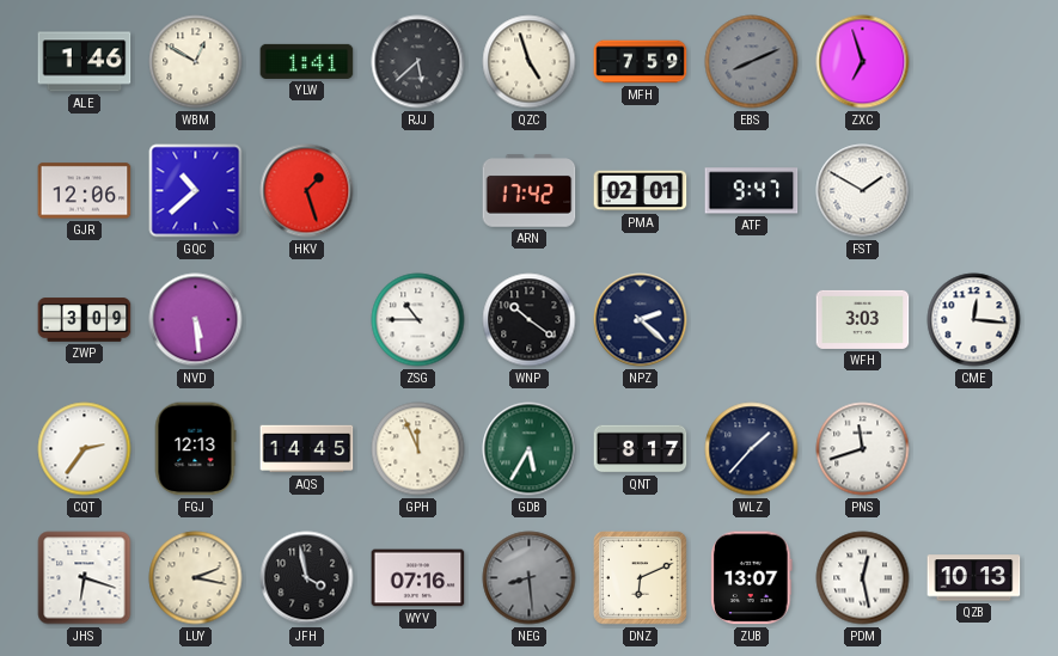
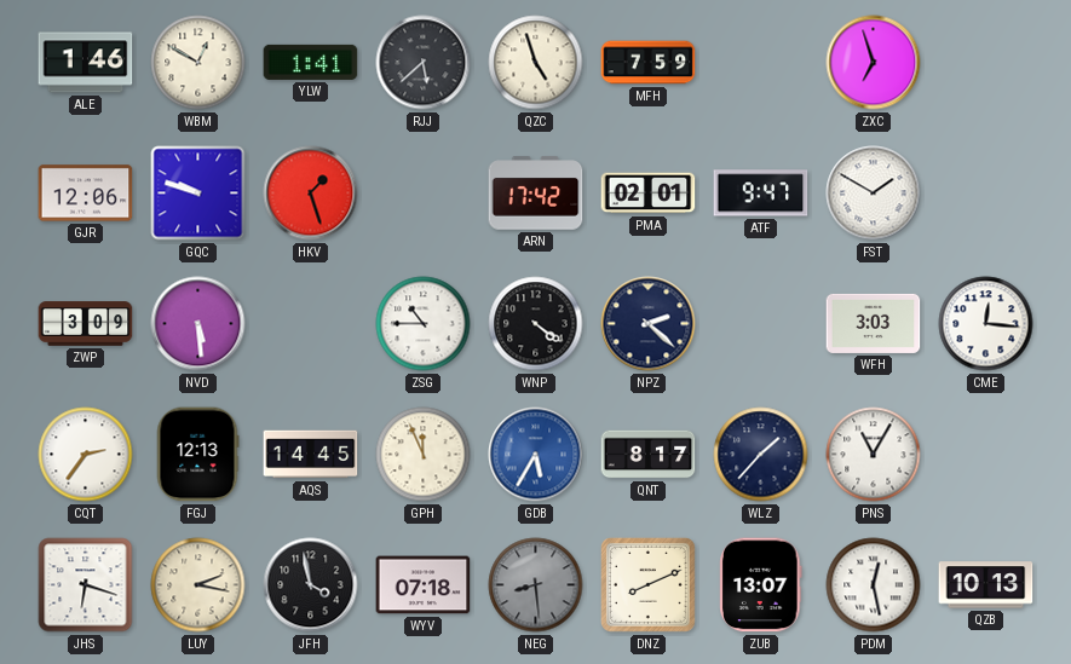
EBS: 8:11 -> none
GQC: 10:38 -> 9:48
WNP: 10:21 -> 4:21
GDB dial: green -> blue
PNS: 11:42 -> 11:05
WYV: 07:16 -> 07:18
DNZ: 6:11 -> 8:11
